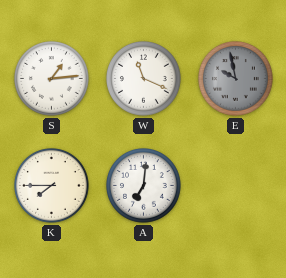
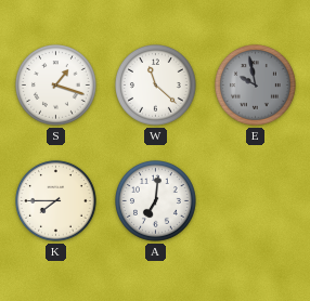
S: 1:14 -> 1:18
W: 11:19 -> 11:22
